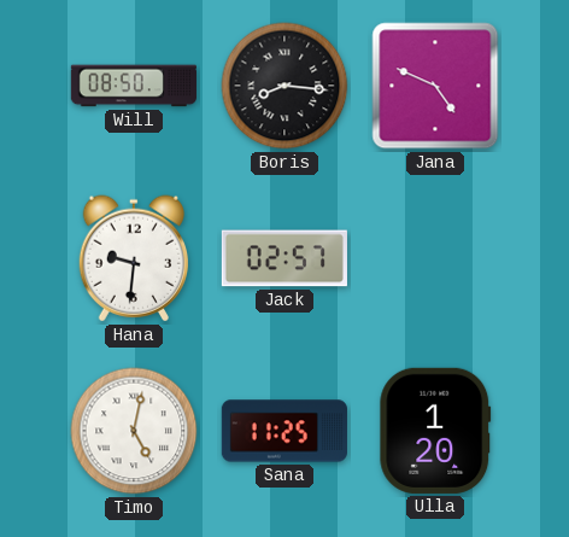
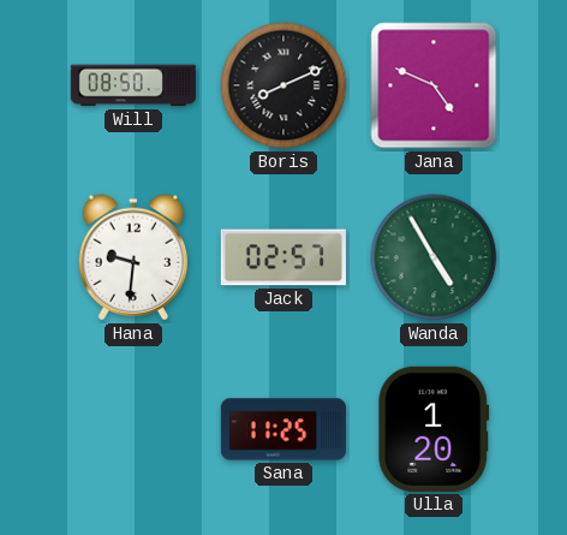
Boris: 8:16 -> 8:11
Wanda: none -> 4:55
Timo: 5:02 -> none
